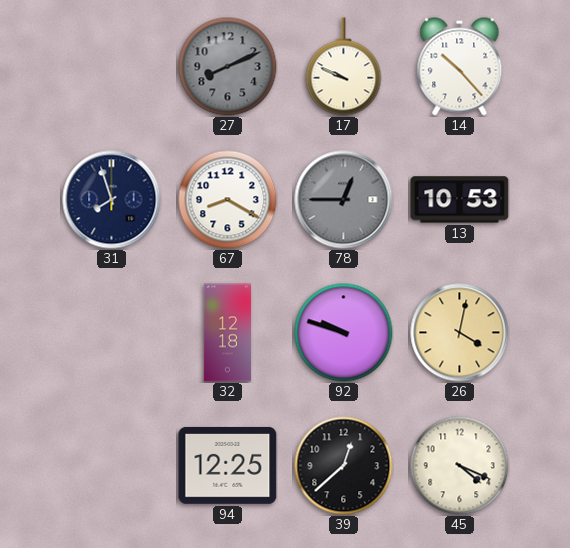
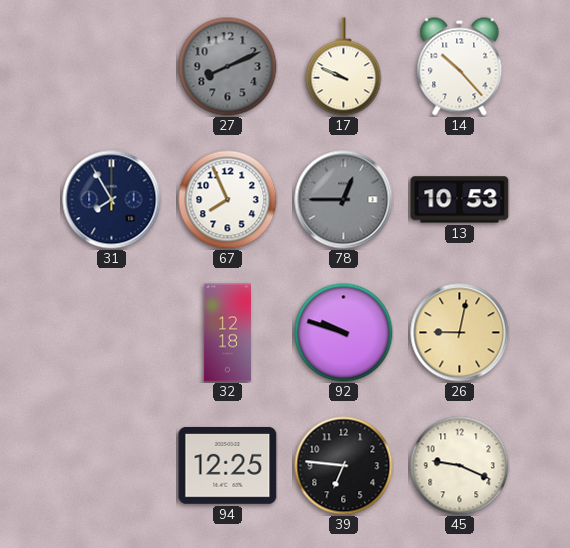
31: 7:57 -> 7:55
67: 8:20 -> 7:56
26: 4:02 -> 9:02
39: 12:38 -> 6:46
45: 4:19 -> 9:19
